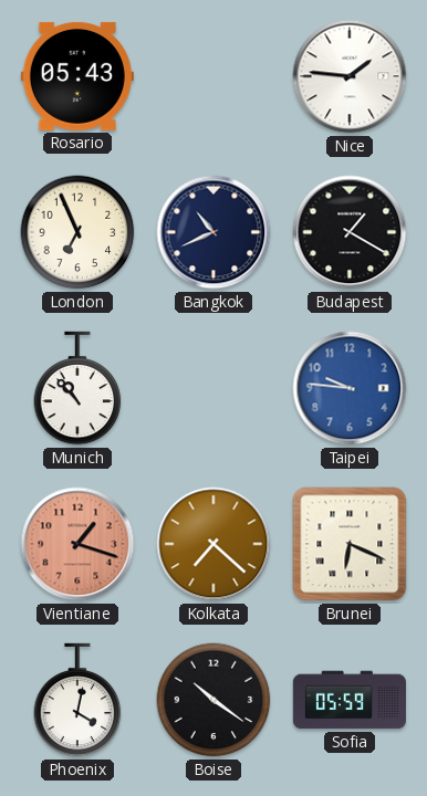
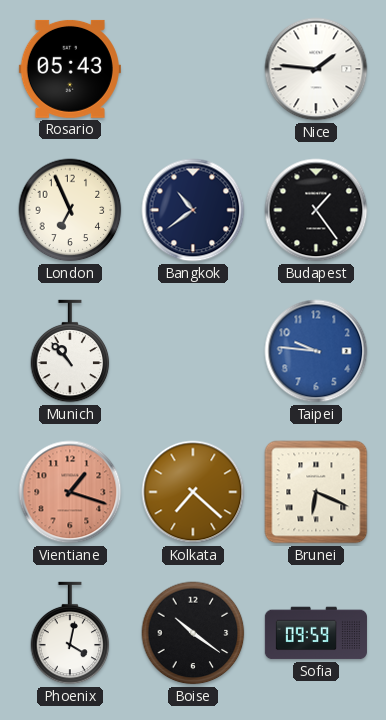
Bangkok: 10:41 -> 10:39
Budapest: 1:20 -> 1:24
Sofia: 05:59 -> 09:59
